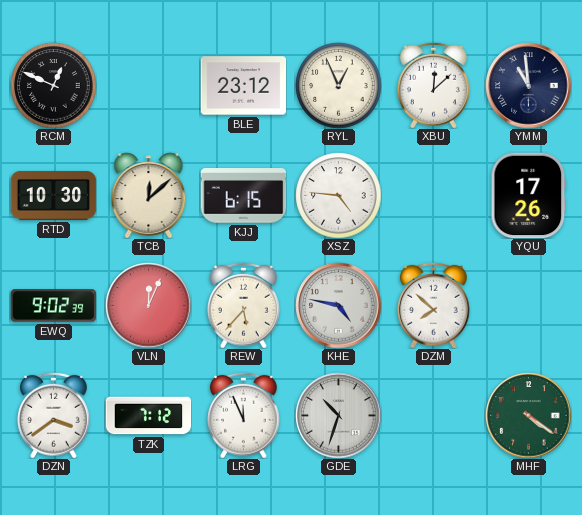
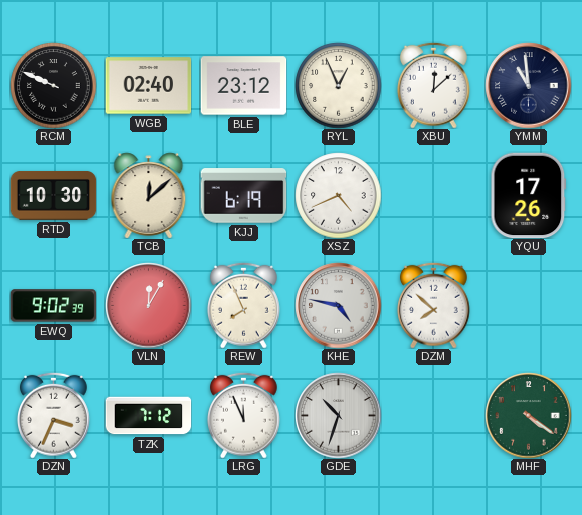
RCM: 12:49 -> 9:49
WGB: none -> 02:40
KJJ: 6:15 -> 6:19
XSZ: 4:46 -> 4:41
VLN: 12:04 -> 12:05
REW: 5:37 -> 7:56
DZN: 3:39 -> 3:34
